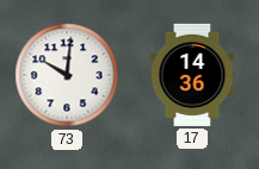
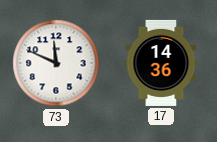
73: 10:01 -> 11:49
